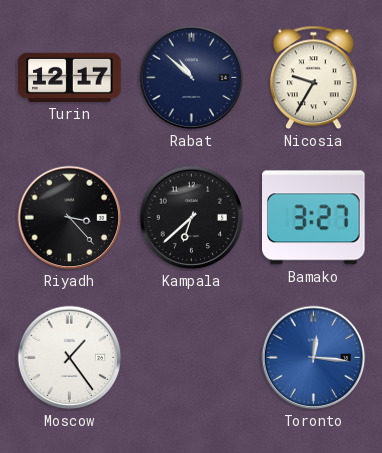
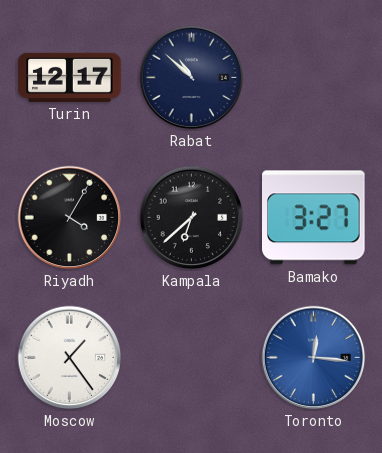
Nicosia: 9:35 -> none
Riyadh: 3:23 -> 4:05
